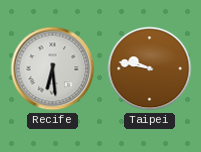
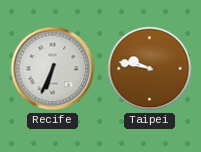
Recife: 6:29 -> 6:34
